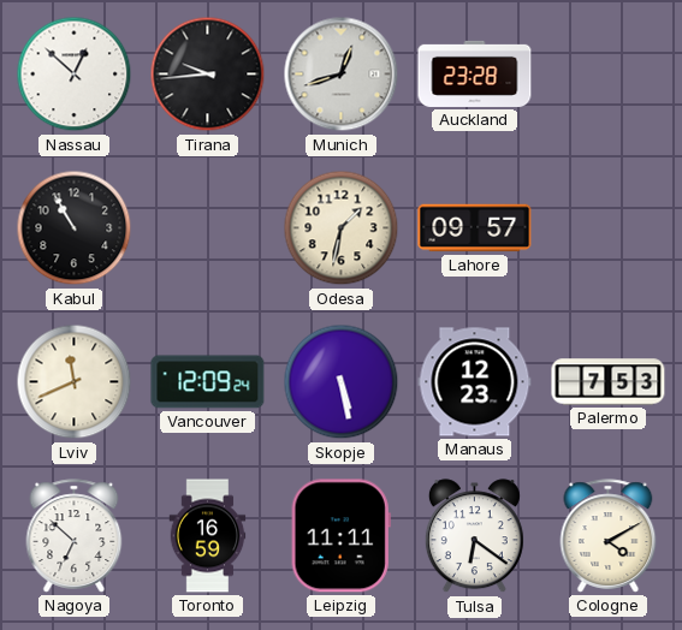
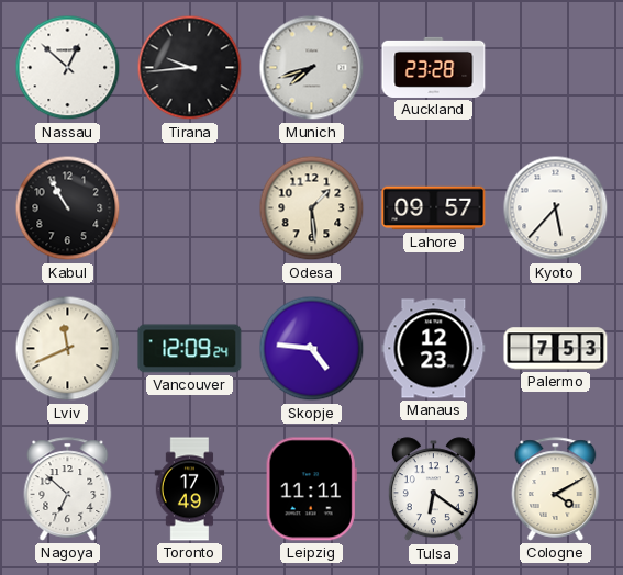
Munich: 12:42 -> 7:42
Odesa: 1:32 -> 1:29
Kyoto: none -> 5:37
Skopje: 5:28 -> 4:46
Toronto: 16:59 -> 17:49
